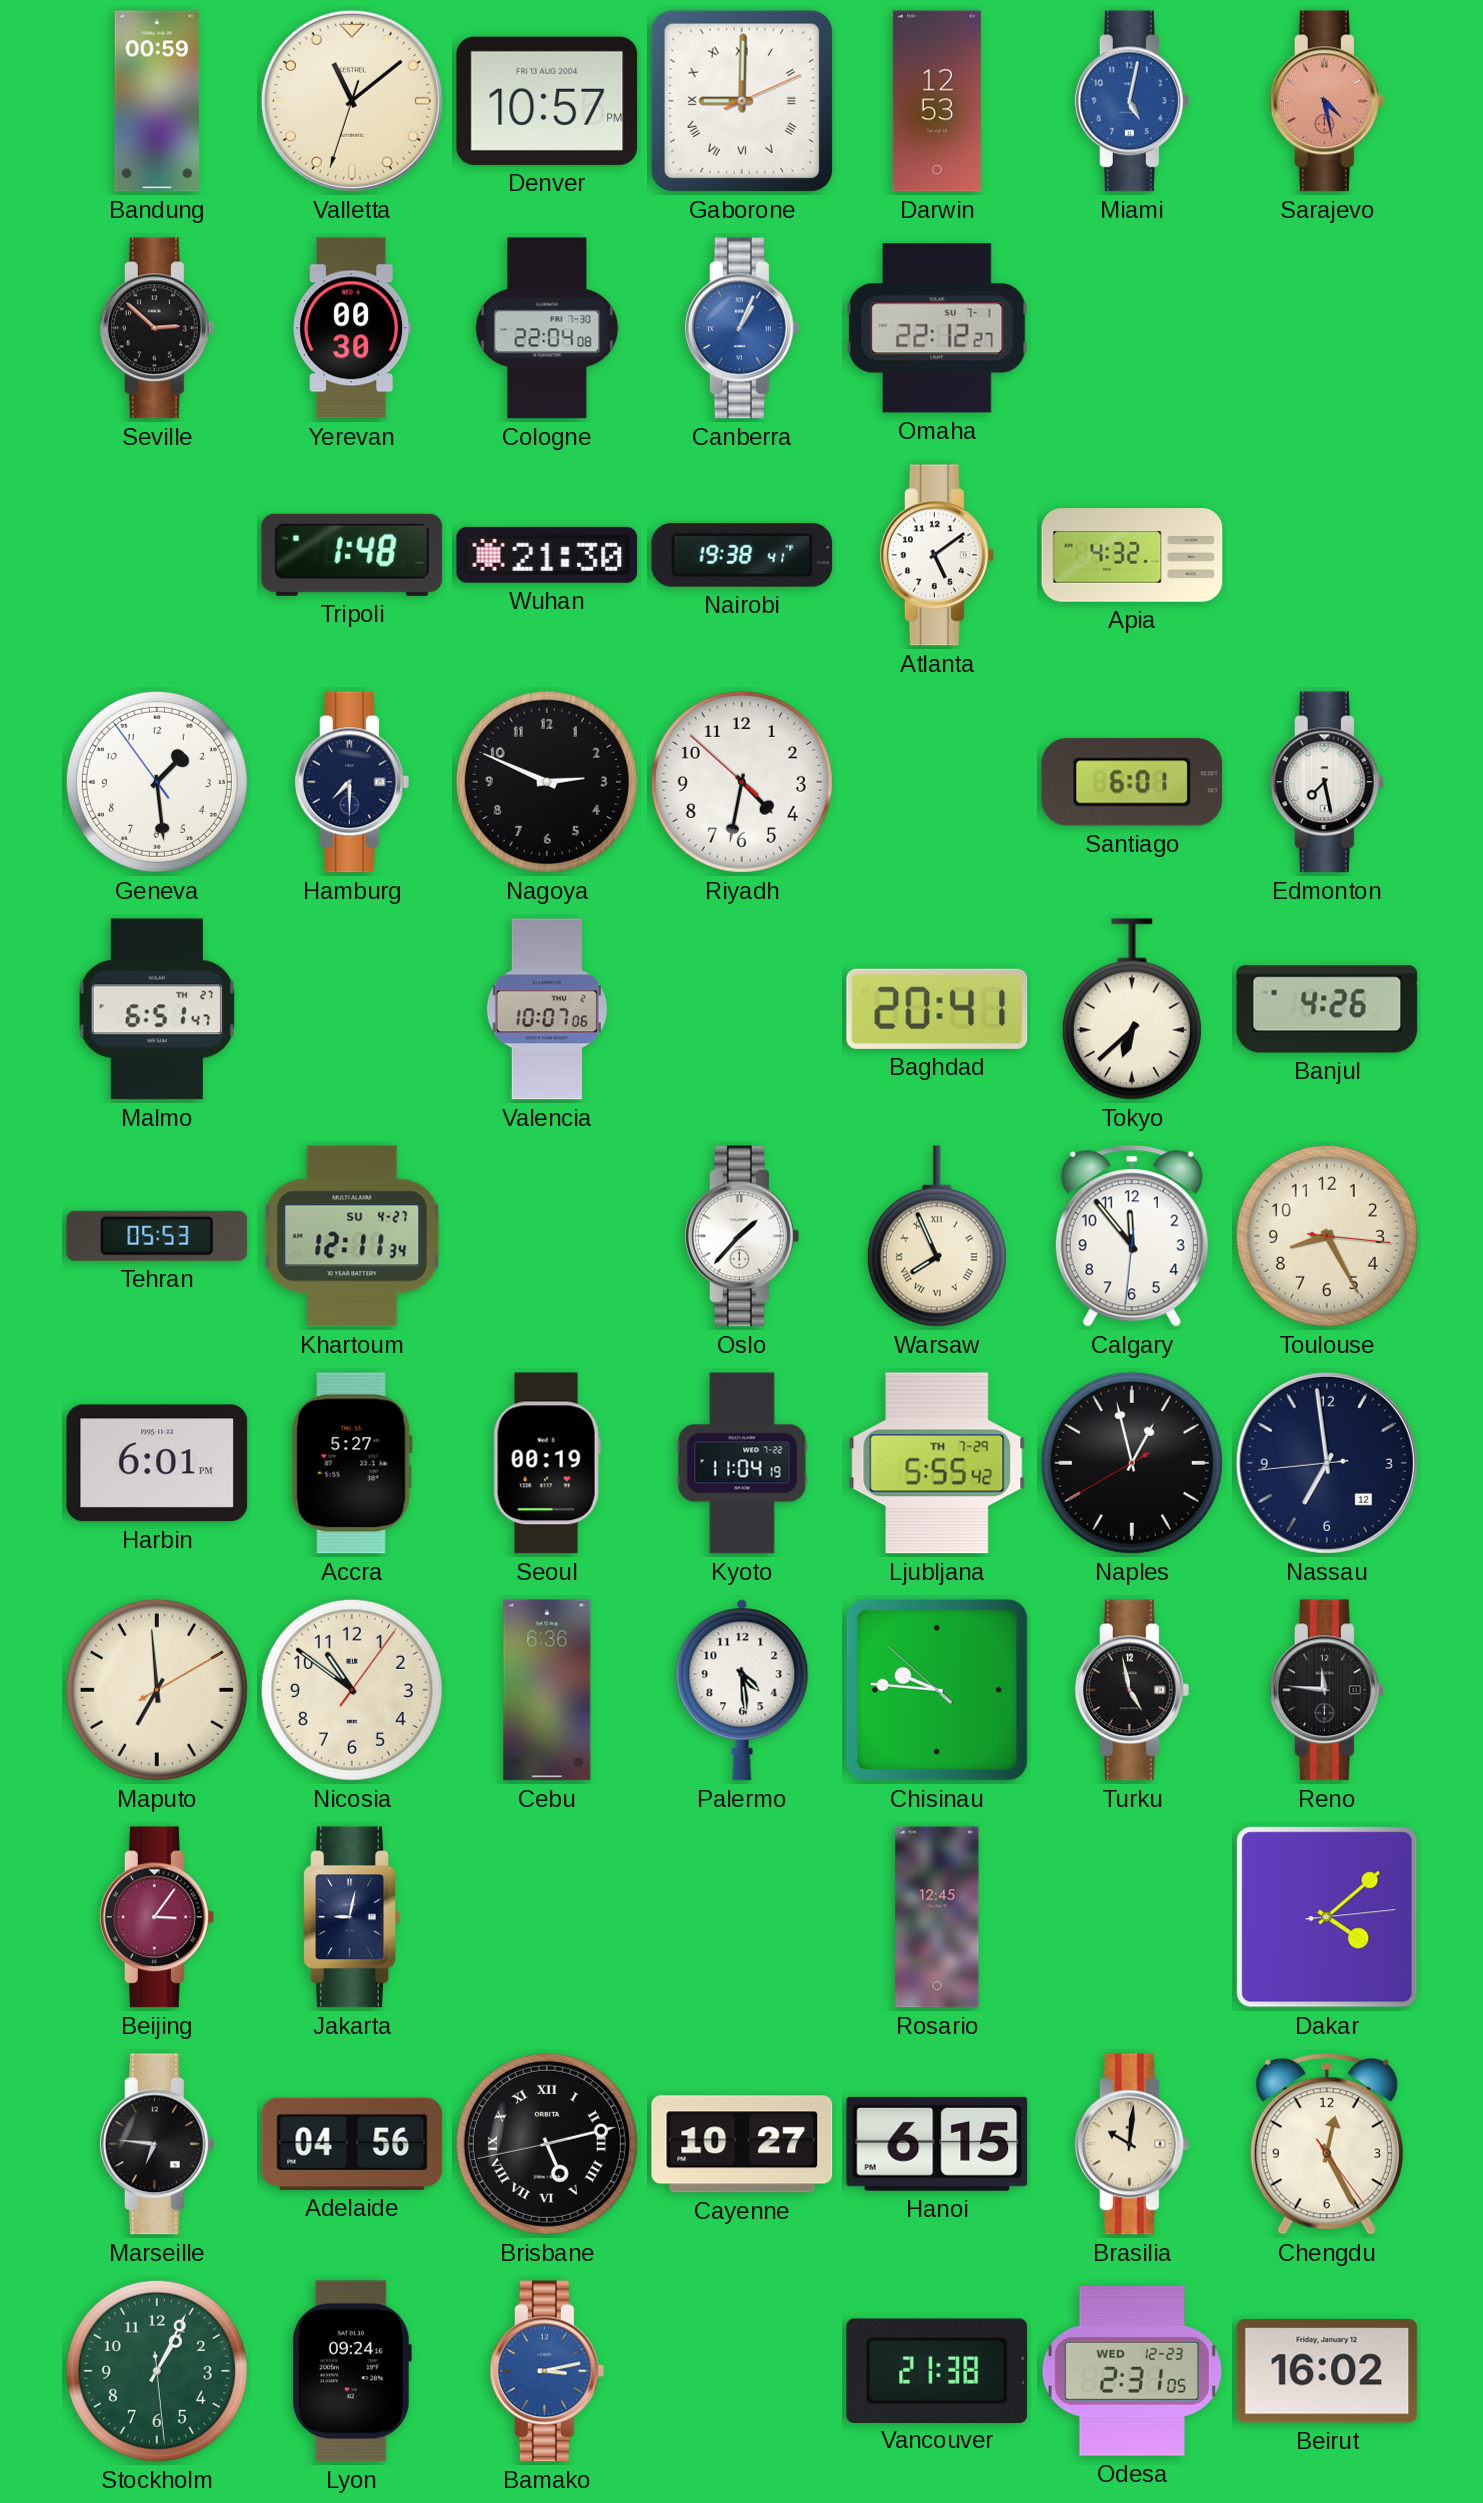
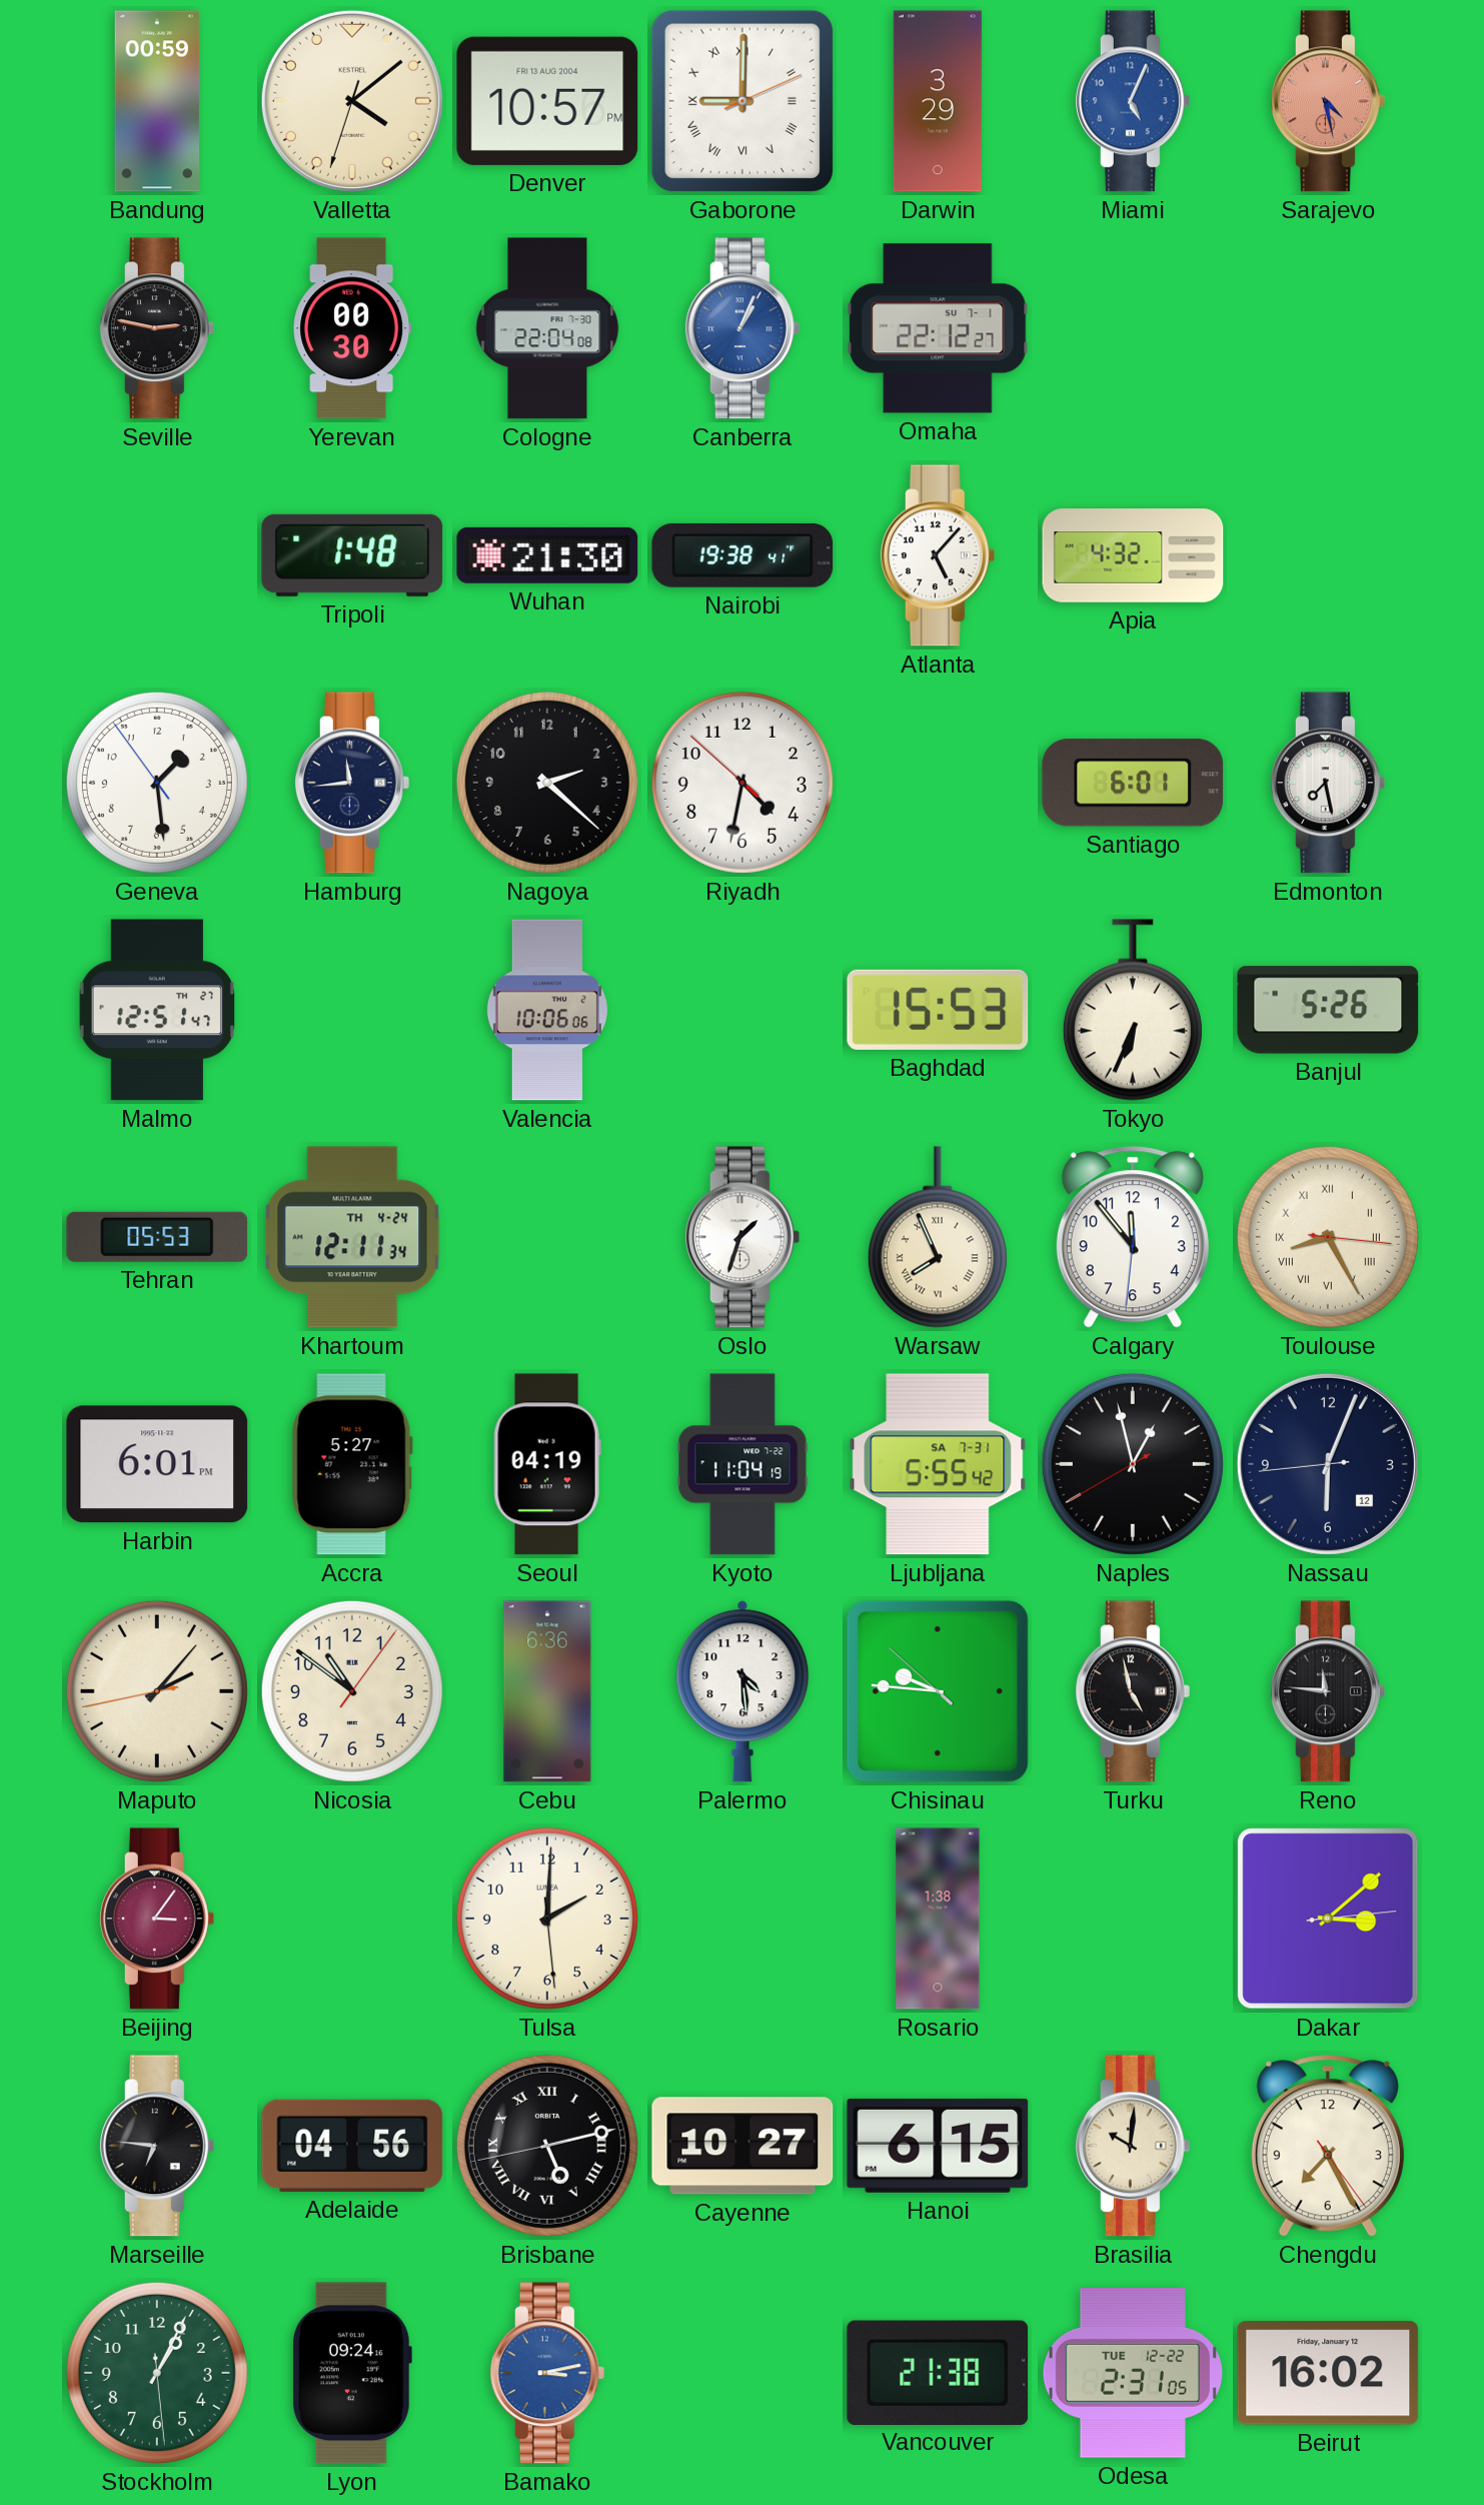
Valletta: 11:08 -> 4:08
Darwin: 12:53 -> 3:29
Miami: 5:02 -> 5:04
Seville: 2:52 -> 2:47
Atlanta: 5:09 -> 5:07
Hamburg: 7:30 -> 11:44
Nagoya: 2:49 -> 2:22
Malmo: 6:51 -> 12:51
Valencia: 10:07 -> 10:06
Baghdad: 20:41 -> 15:53
Tokyo: 6:38 -> 6:34
Banjul: 4:26 -> 5:26
Khartoum date: SU 4-27 -> TH 4-24
Oslo: 1:37 -> 1:33
Toulouse numerals: Arabic -> Roman
Seoul: 00:19 -> 04:19
Ljubljana date: TH 7-29 -> SA 7-31
Nassau: 6:58 -> 6:03
Maputo: 6:59 -> 2:06
Jakarta: 9:02 -> none
Tulsa: none -> 2:00
Rosario: 12:45 -> 1:38
Dakar: 4:08 -> 3:08
Chengdu: 12:25 -> 7:25
Odesa date: WED 12-23 -> TUE 12-22
